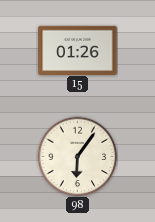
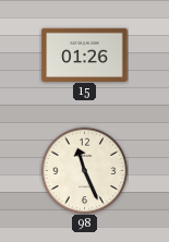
98: 6:06 -> 11:26
